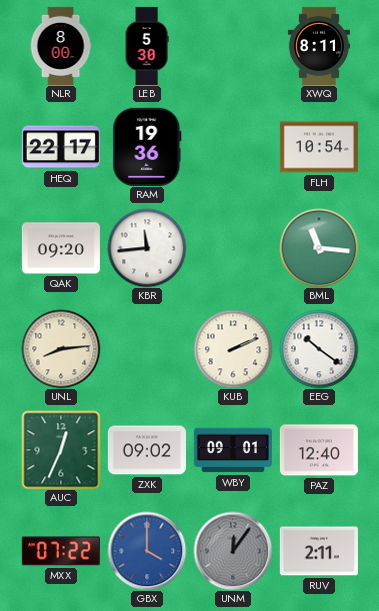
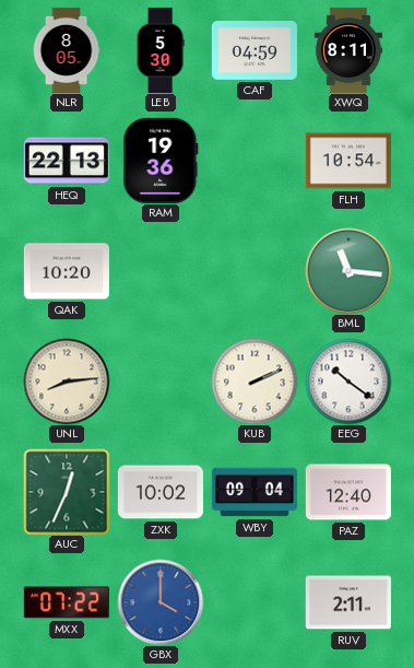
NLR: 8:00 -> 8:05
CAF: none -> 04:59
HEQ: 22:17 -> 22:13
QAK: 09:20 -> 10:20
KBR: 11:44 -> none
ZXK: 09:02 -> 10:02
WBY: 09:01 -> 09:04
UNM: 12:06 -> none
